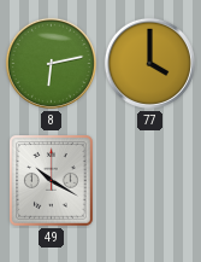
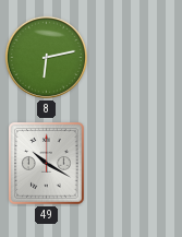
77: 4:00 -> none
